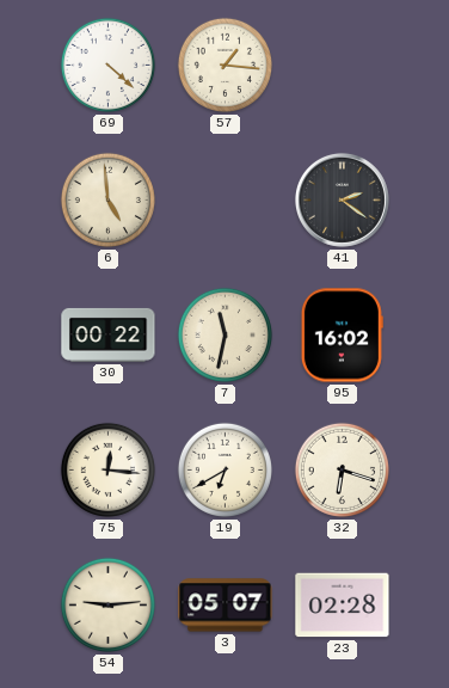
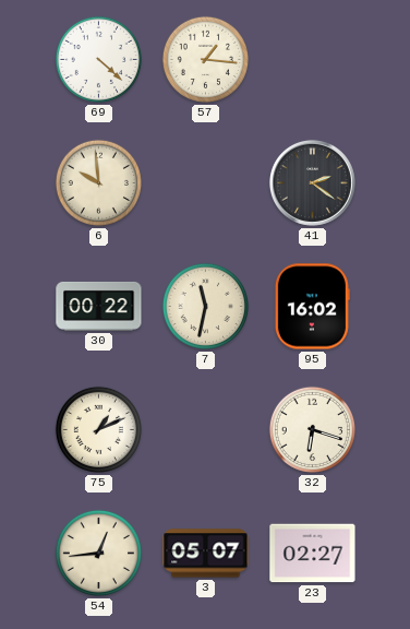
6: 4:59 -> 9:59
75: 12:16 -> 1:11
19: 6:40 -> none
54: 9:14 -> 12:44
23: 02:28 -> 02:27
